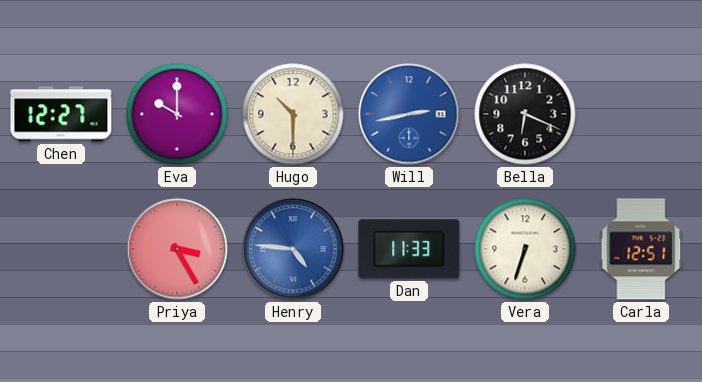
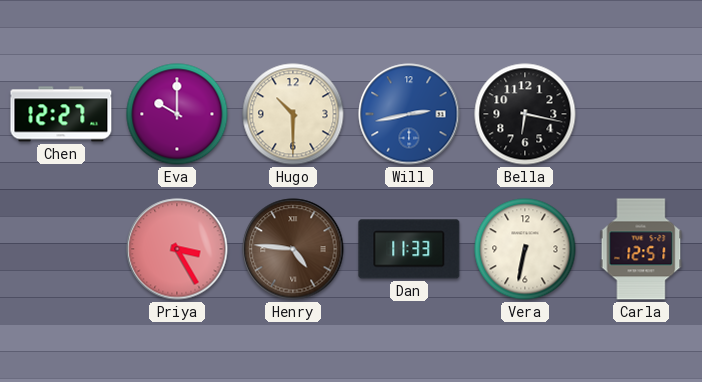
Bella: 6:19 -> 6:17
Henry dial: blue -> brown
Vera: 6:33 -> 6:32
